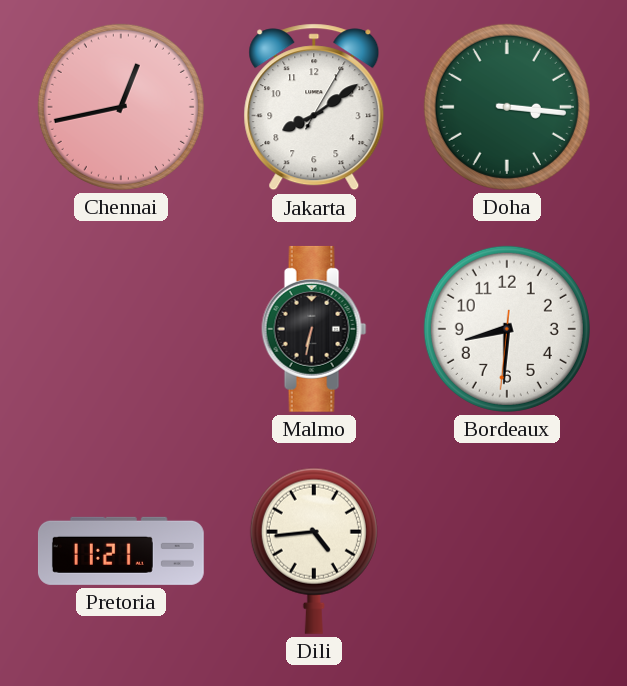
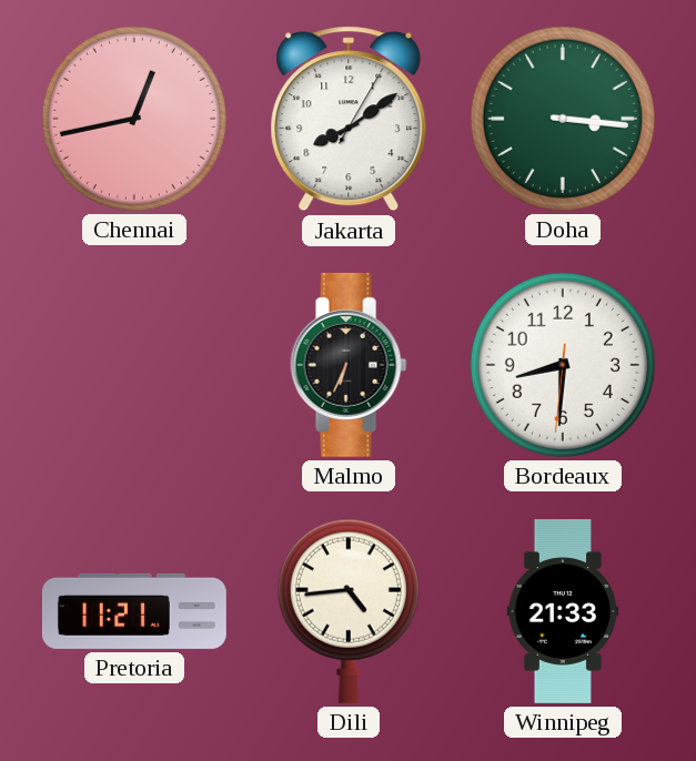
Malmo: 6:32 -> 6:34
Winnipeg: none -> 21:33
